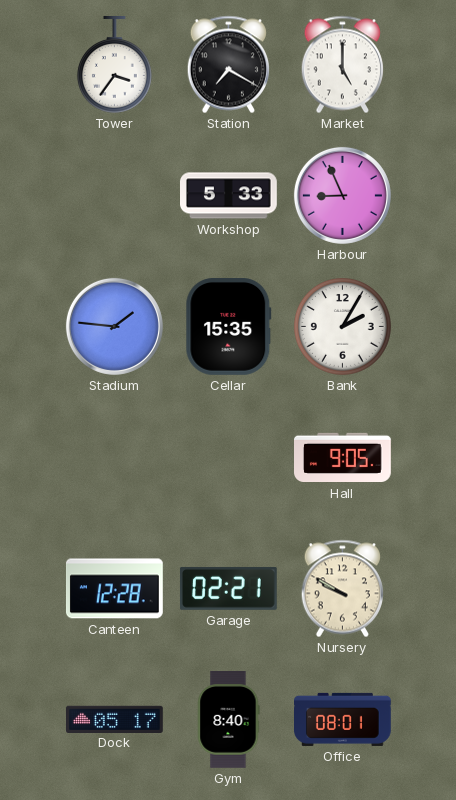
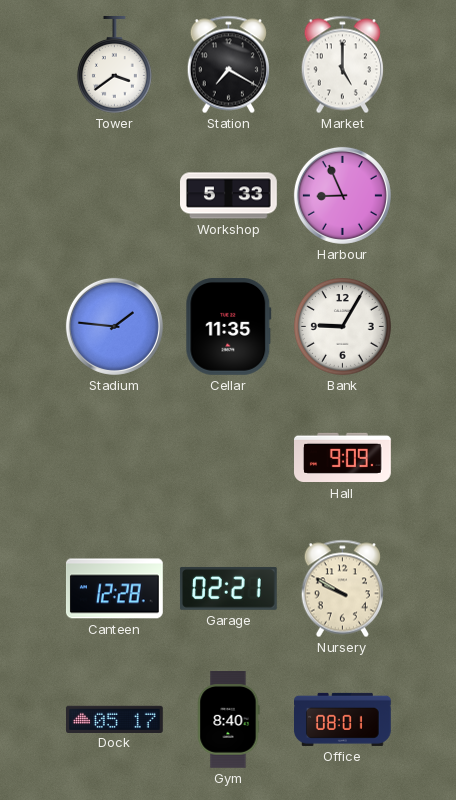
Tower: 3:36 -> 3:39
Cellar: 15:35 -> 11:35
Bank: 2:05 -> 9:05
Hall: 9:05 -> 9:09
